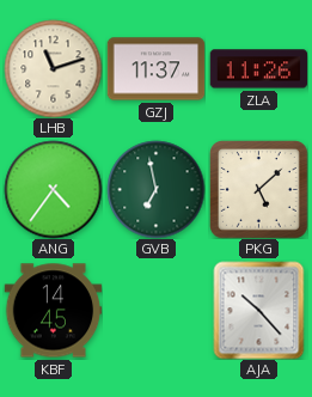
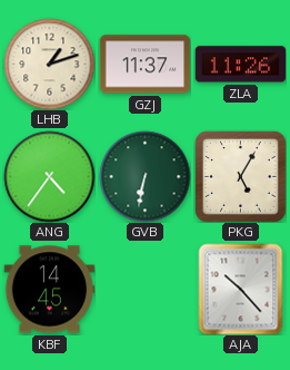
LHB: 11:12 -> 1:12
GVB: 6:58 -> 6:32
PKG: 5:08 -> 5:05
